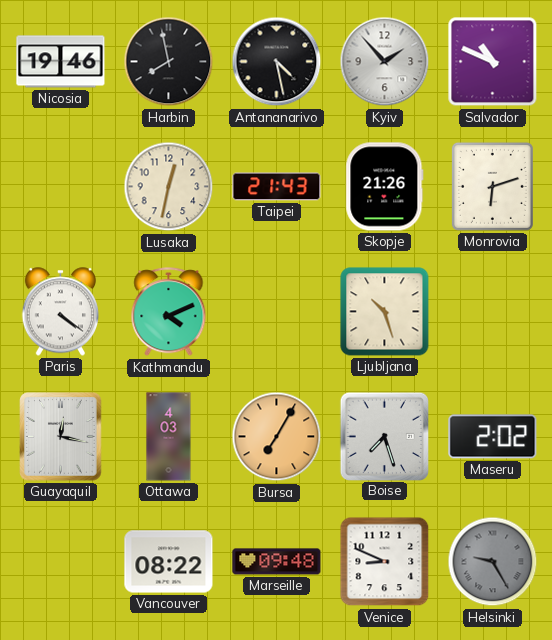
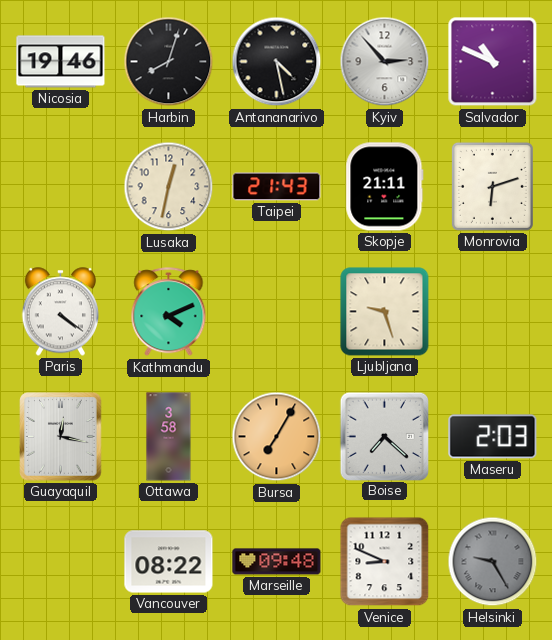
Harbin: 7:58 -> 8:03
Kyiv: 1:53 -> 2:53
Skopje: 21:26 -> 21:11
Ljubljana: 10:27 -> 9:27
Ottawa: 4:03 -> 3:58
Boise: 7:27 -> 7:22
Maseru: 2:02 -> 2:03
